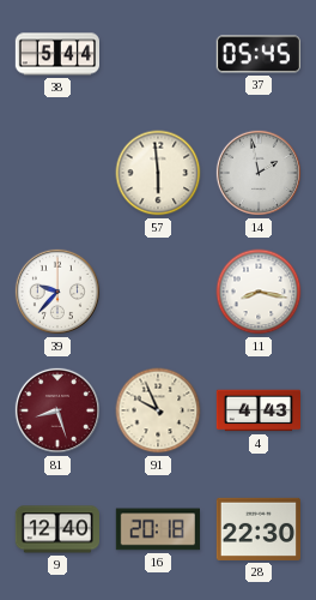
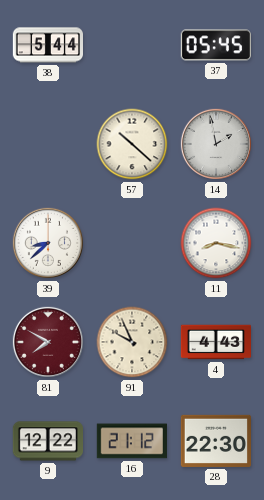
57: 5:59 -> 10:22
39: 9:37 -> 8:38
81: 8:27 -> 7:50
9: 12:40 -> 12:22
16: 20:18 -> 21:12
